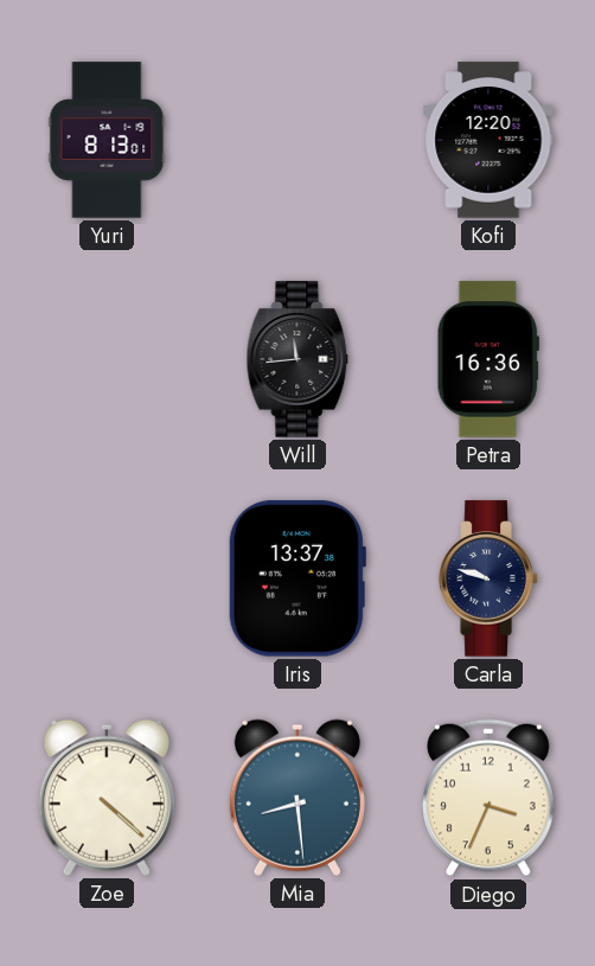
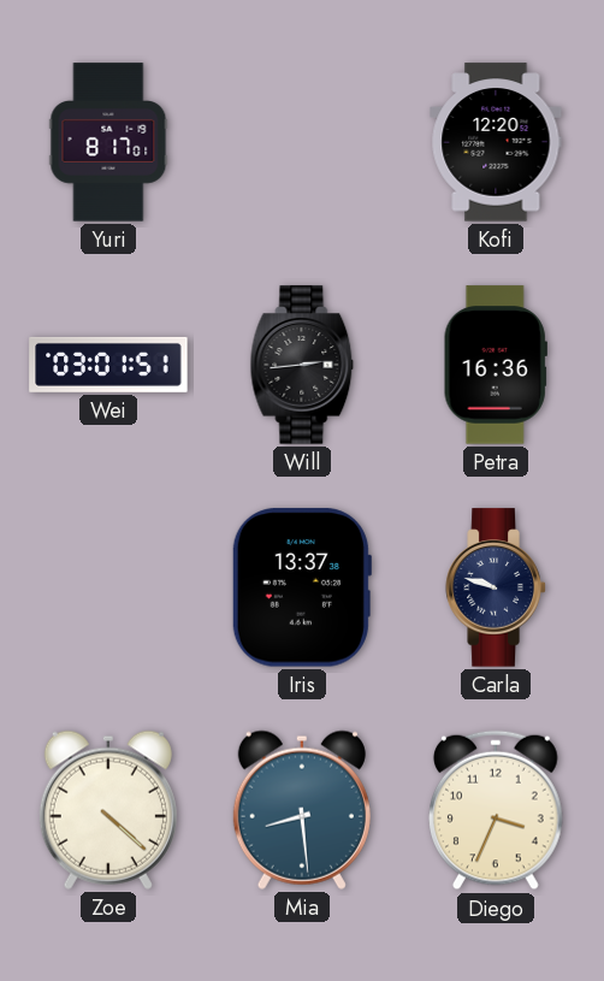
Yuri: 8:13 -> 8:17
Wei: none -> 03:01
Will: 11:44 -> 2:44
